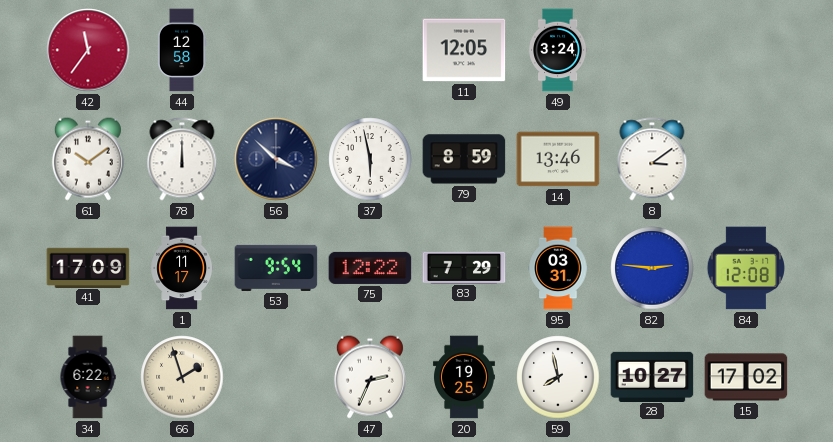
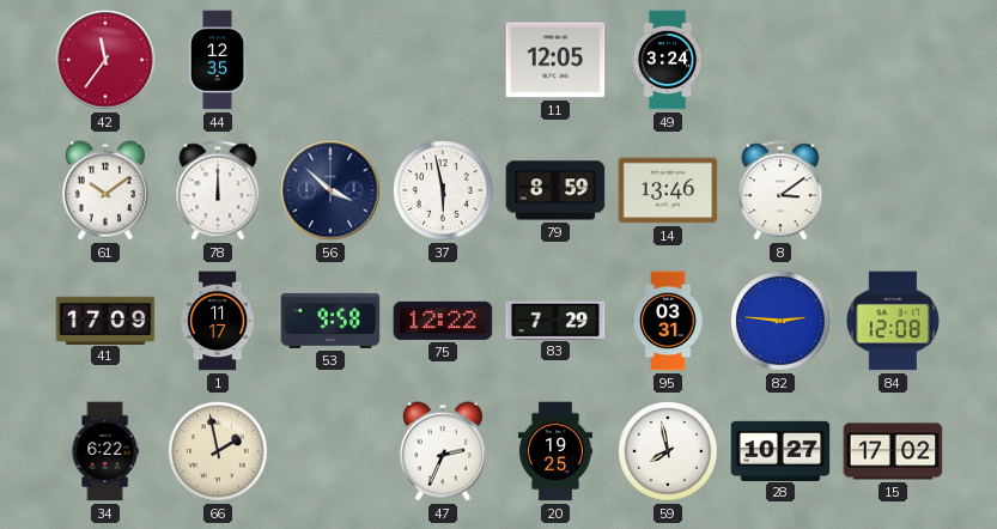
44: 12:58 -> 12:35
53: 9:54 -> 9:58
66: 1:57 -> 1:58
